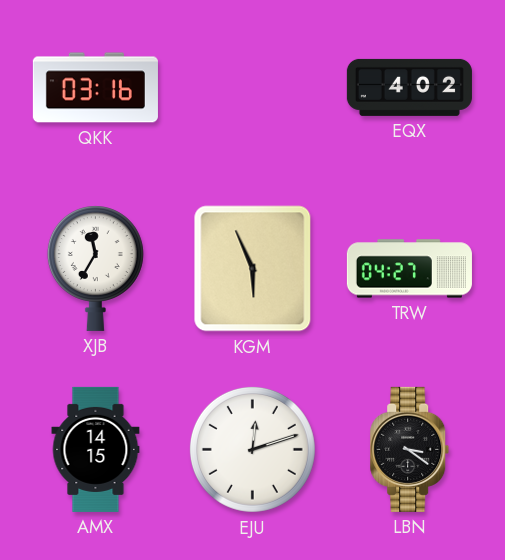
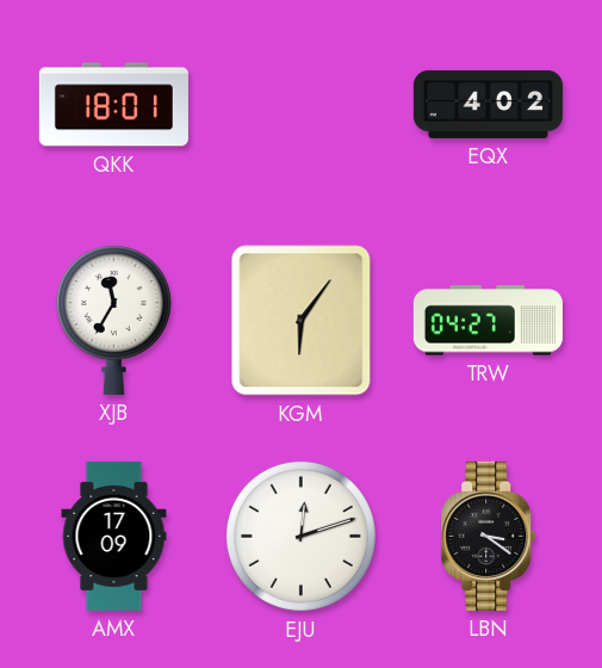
QKK: 03:16 -> 18:01
KGM: 5:56 -> 6:06
AMX: 14:15 -> 17:09
